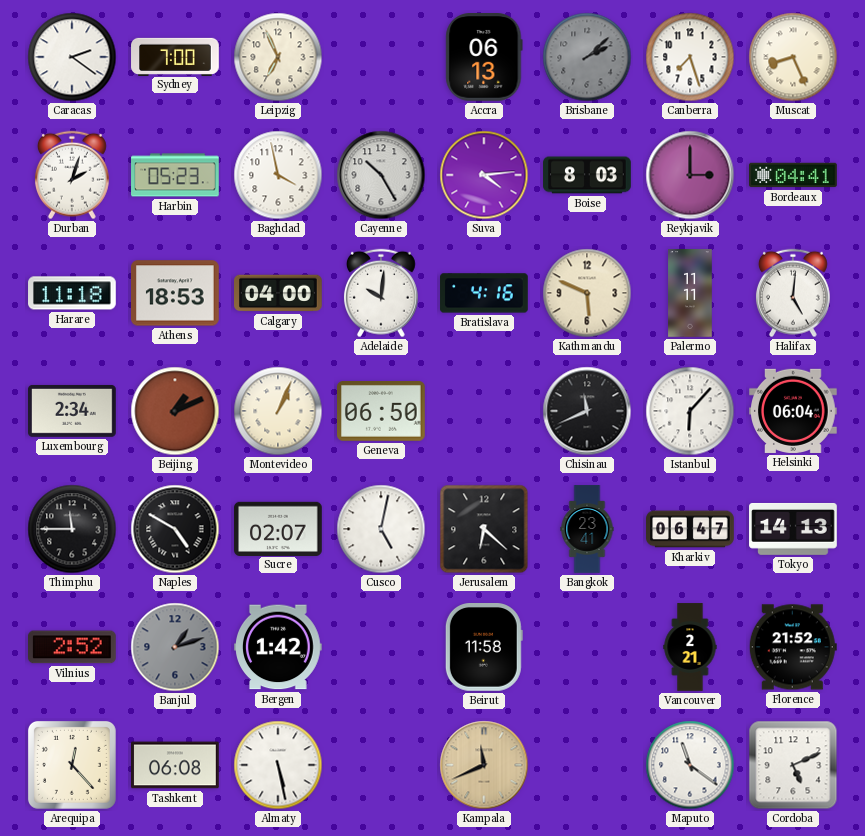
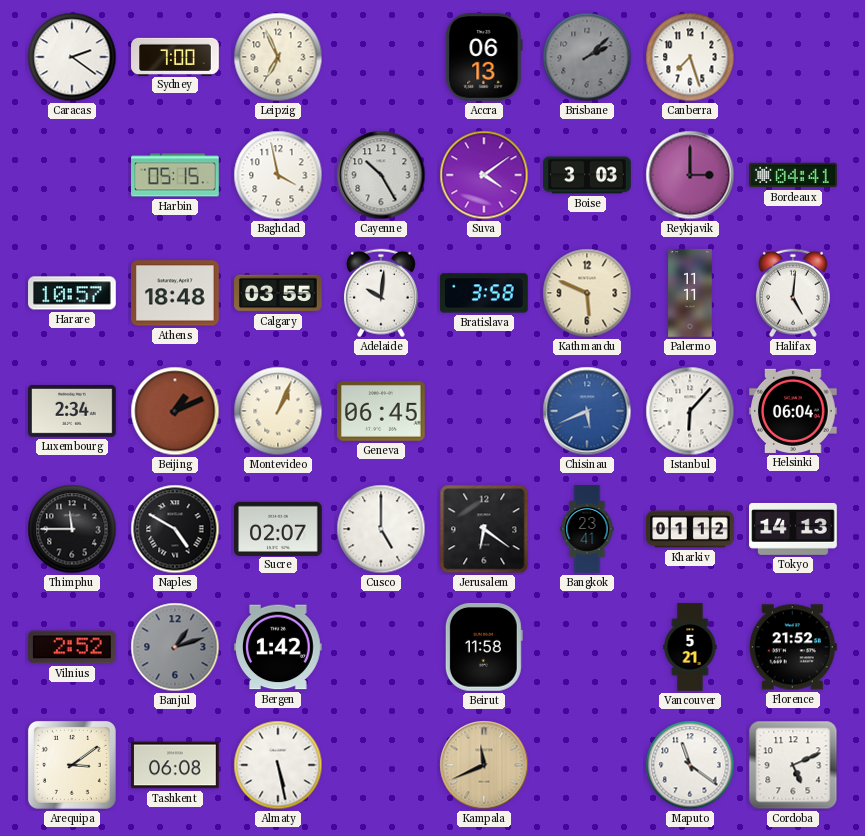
Muscat: 8:26 -> none
Durban: 2:03 -> none
Harbin: 05:23 -> 05:15
Suva: 4:14 -> 4:09
Boise: 8:03 -> 3:03
Harare: 11:18 -> 10:57
Athens: 18:53 -> 18:48
Calgary: 04:00 -> 03:55
Bratislava: 4:16 -> 3:58
Geneva: 06:50 -> 06:45
Chisinau: 11:41 -> 5:41
Chisinau dial: black -> blue
Cusco: 5:02 -> 5:00
Jerusalem: 6:22 -> 6:21
Kharkiv: 06:47 -> 01:12
Vancouver: 2:21 -> 5:21
Arequipa: 12:23 -> 3:09
